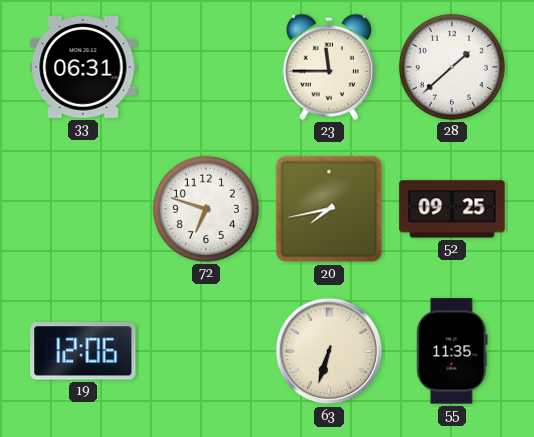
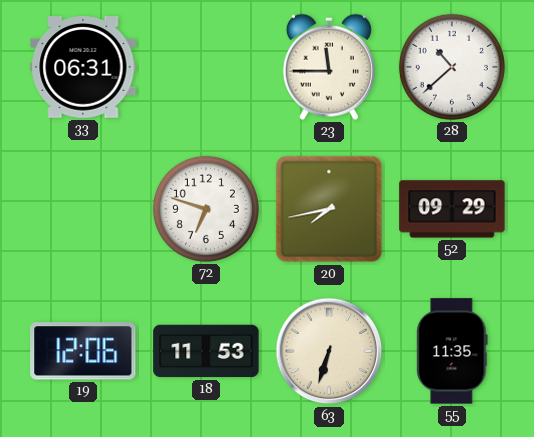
28: 1:38 -> 10:38
52: 09:25 -> 09:29
18: none -> 11:53
